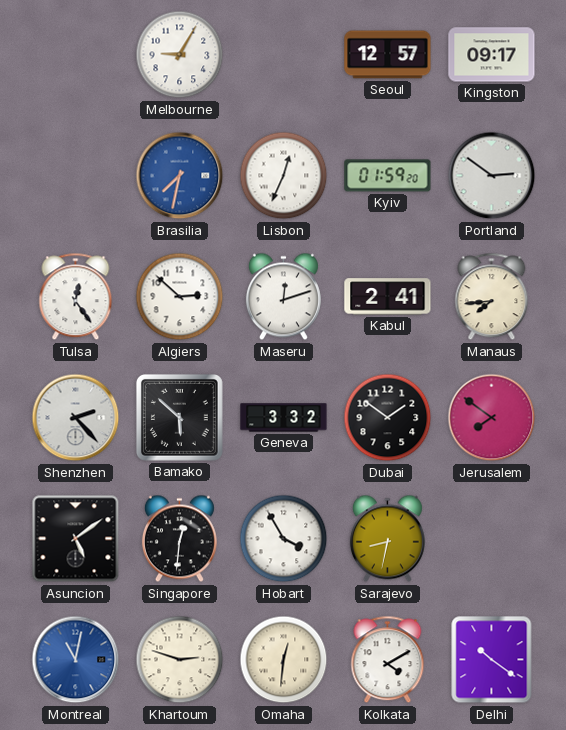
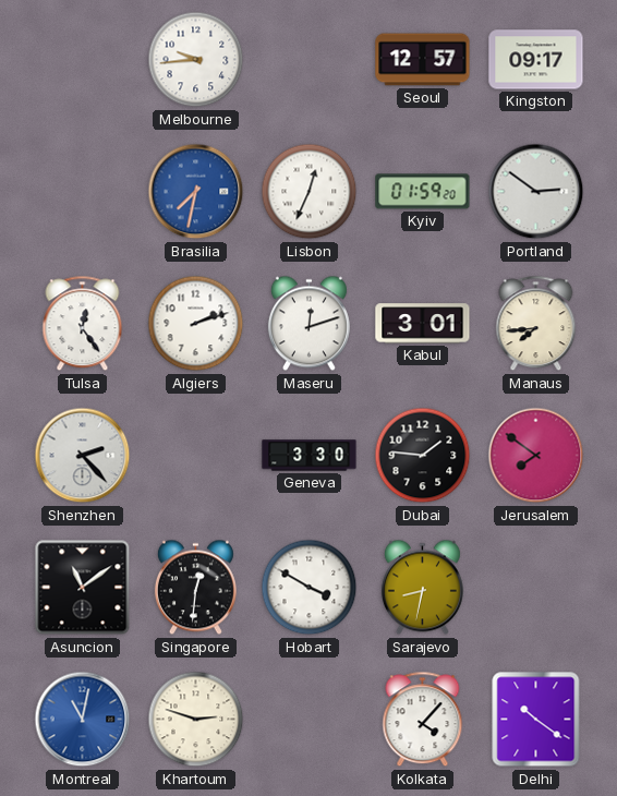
Melbourne: 9:05 -> 9:44
Algiers: 2:52 -> 2:12
Kabul: 2:41 -> 3:01
Bamako: 5:52 -> none
Geneva: 3:32 -> 3:30
Dubai: 1:51 -> 1:46
Asuncion: 5:09 -> 11:09
Hobart: 3:55 -> 3:50
Omaha: 12:31 -> none
Kolkata: 4:10 -> 4:07
